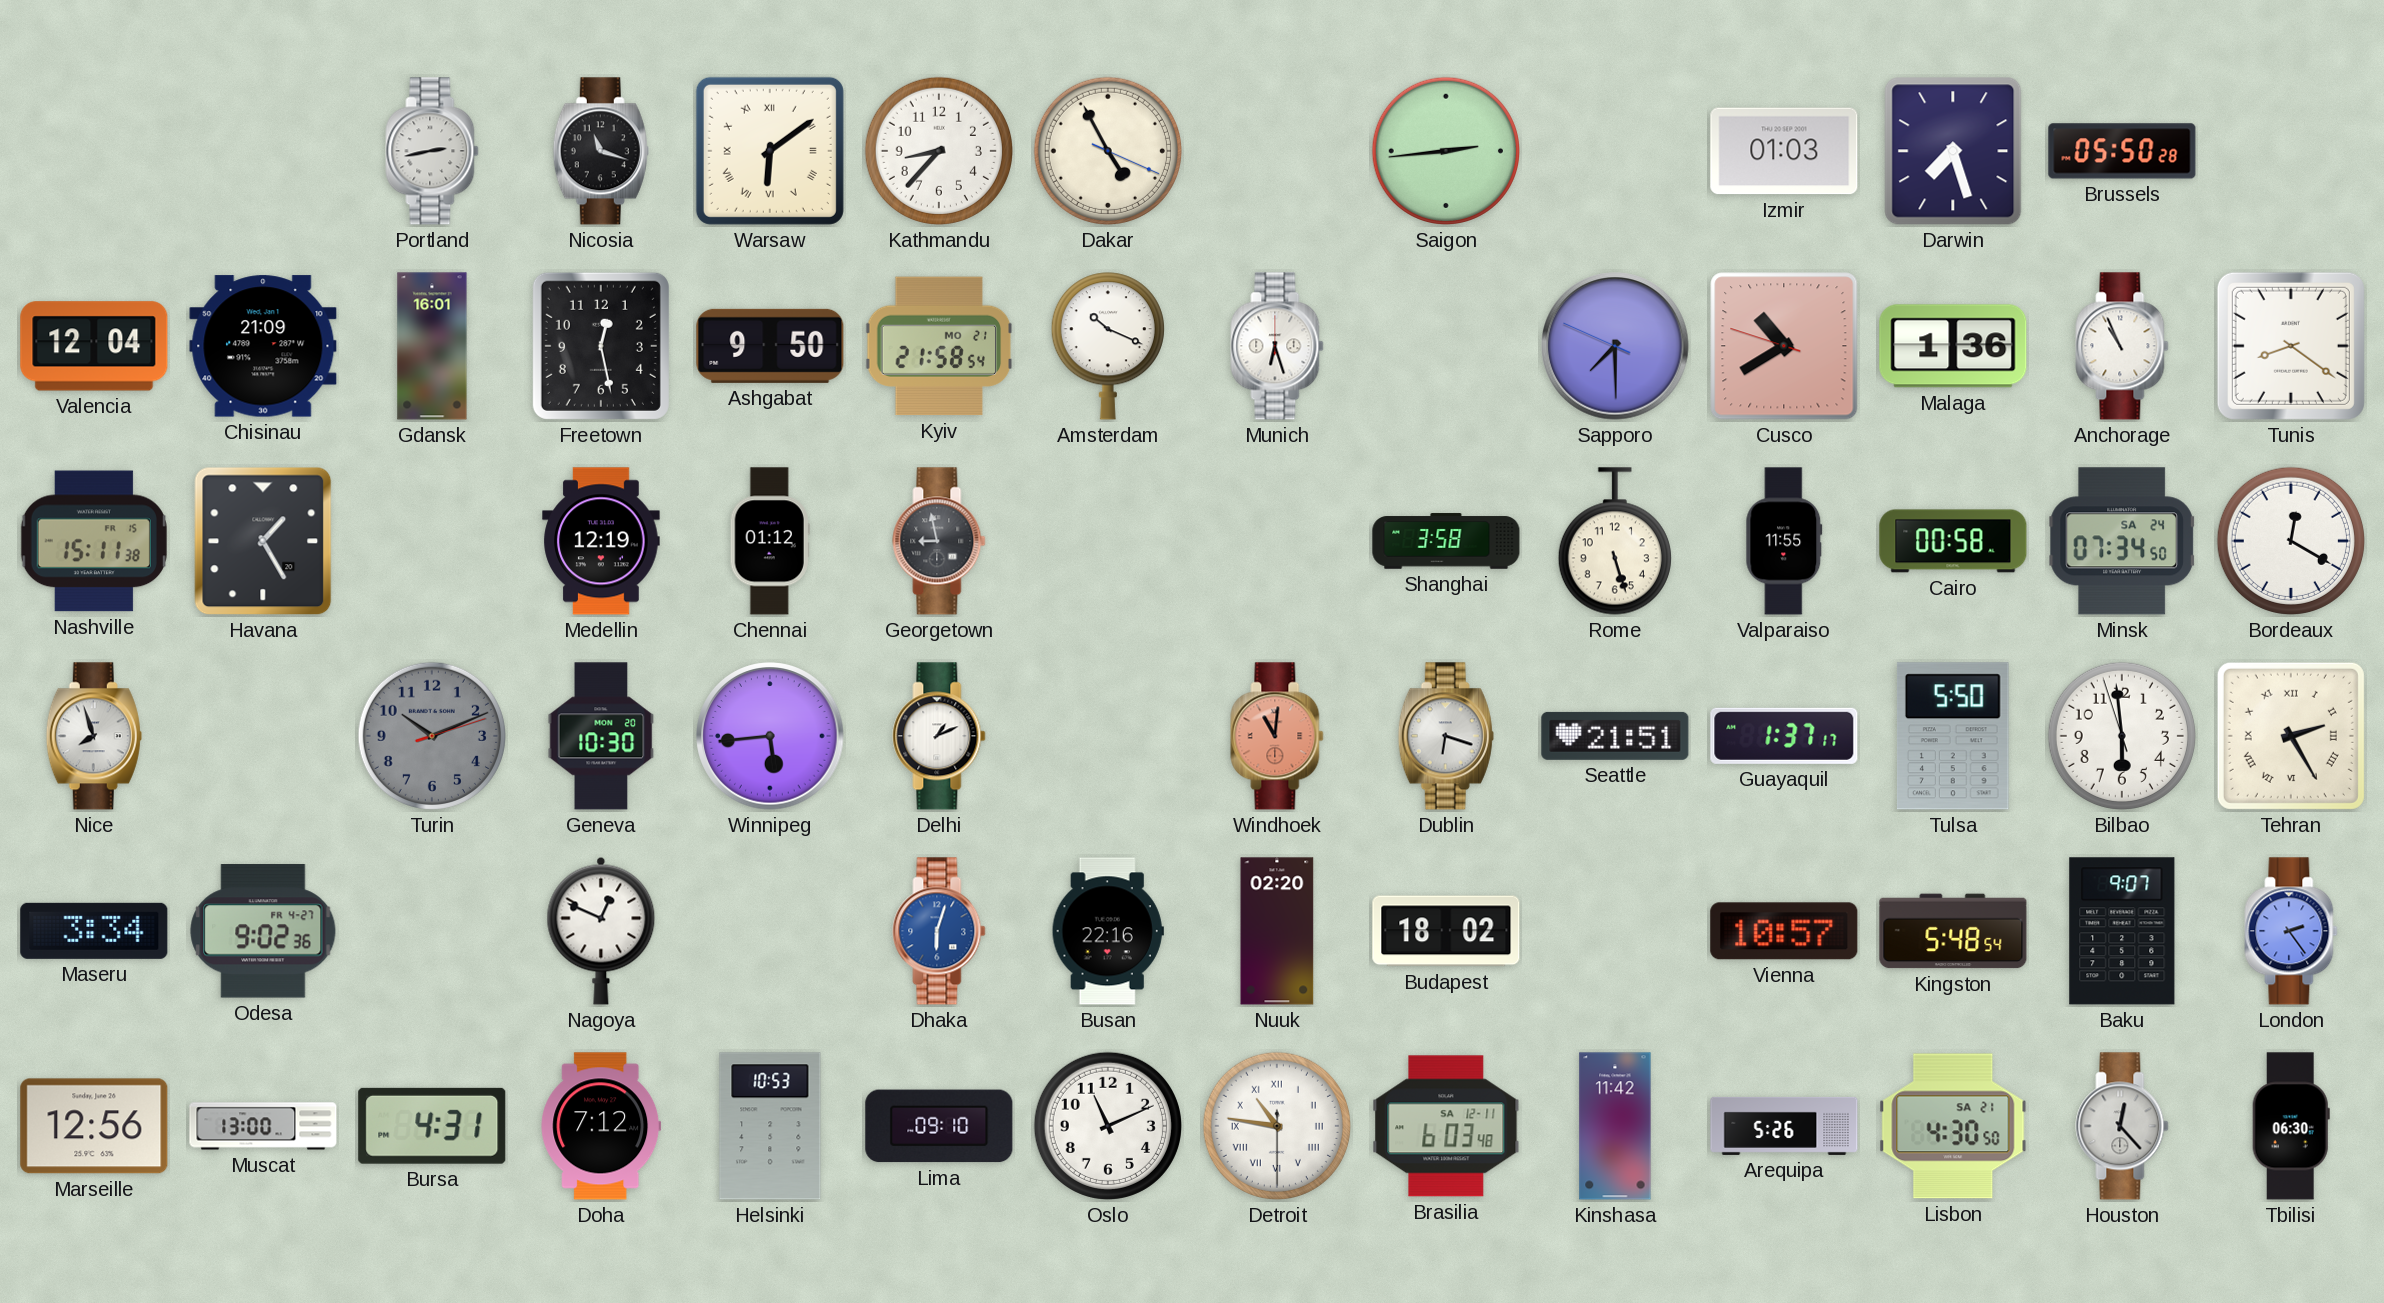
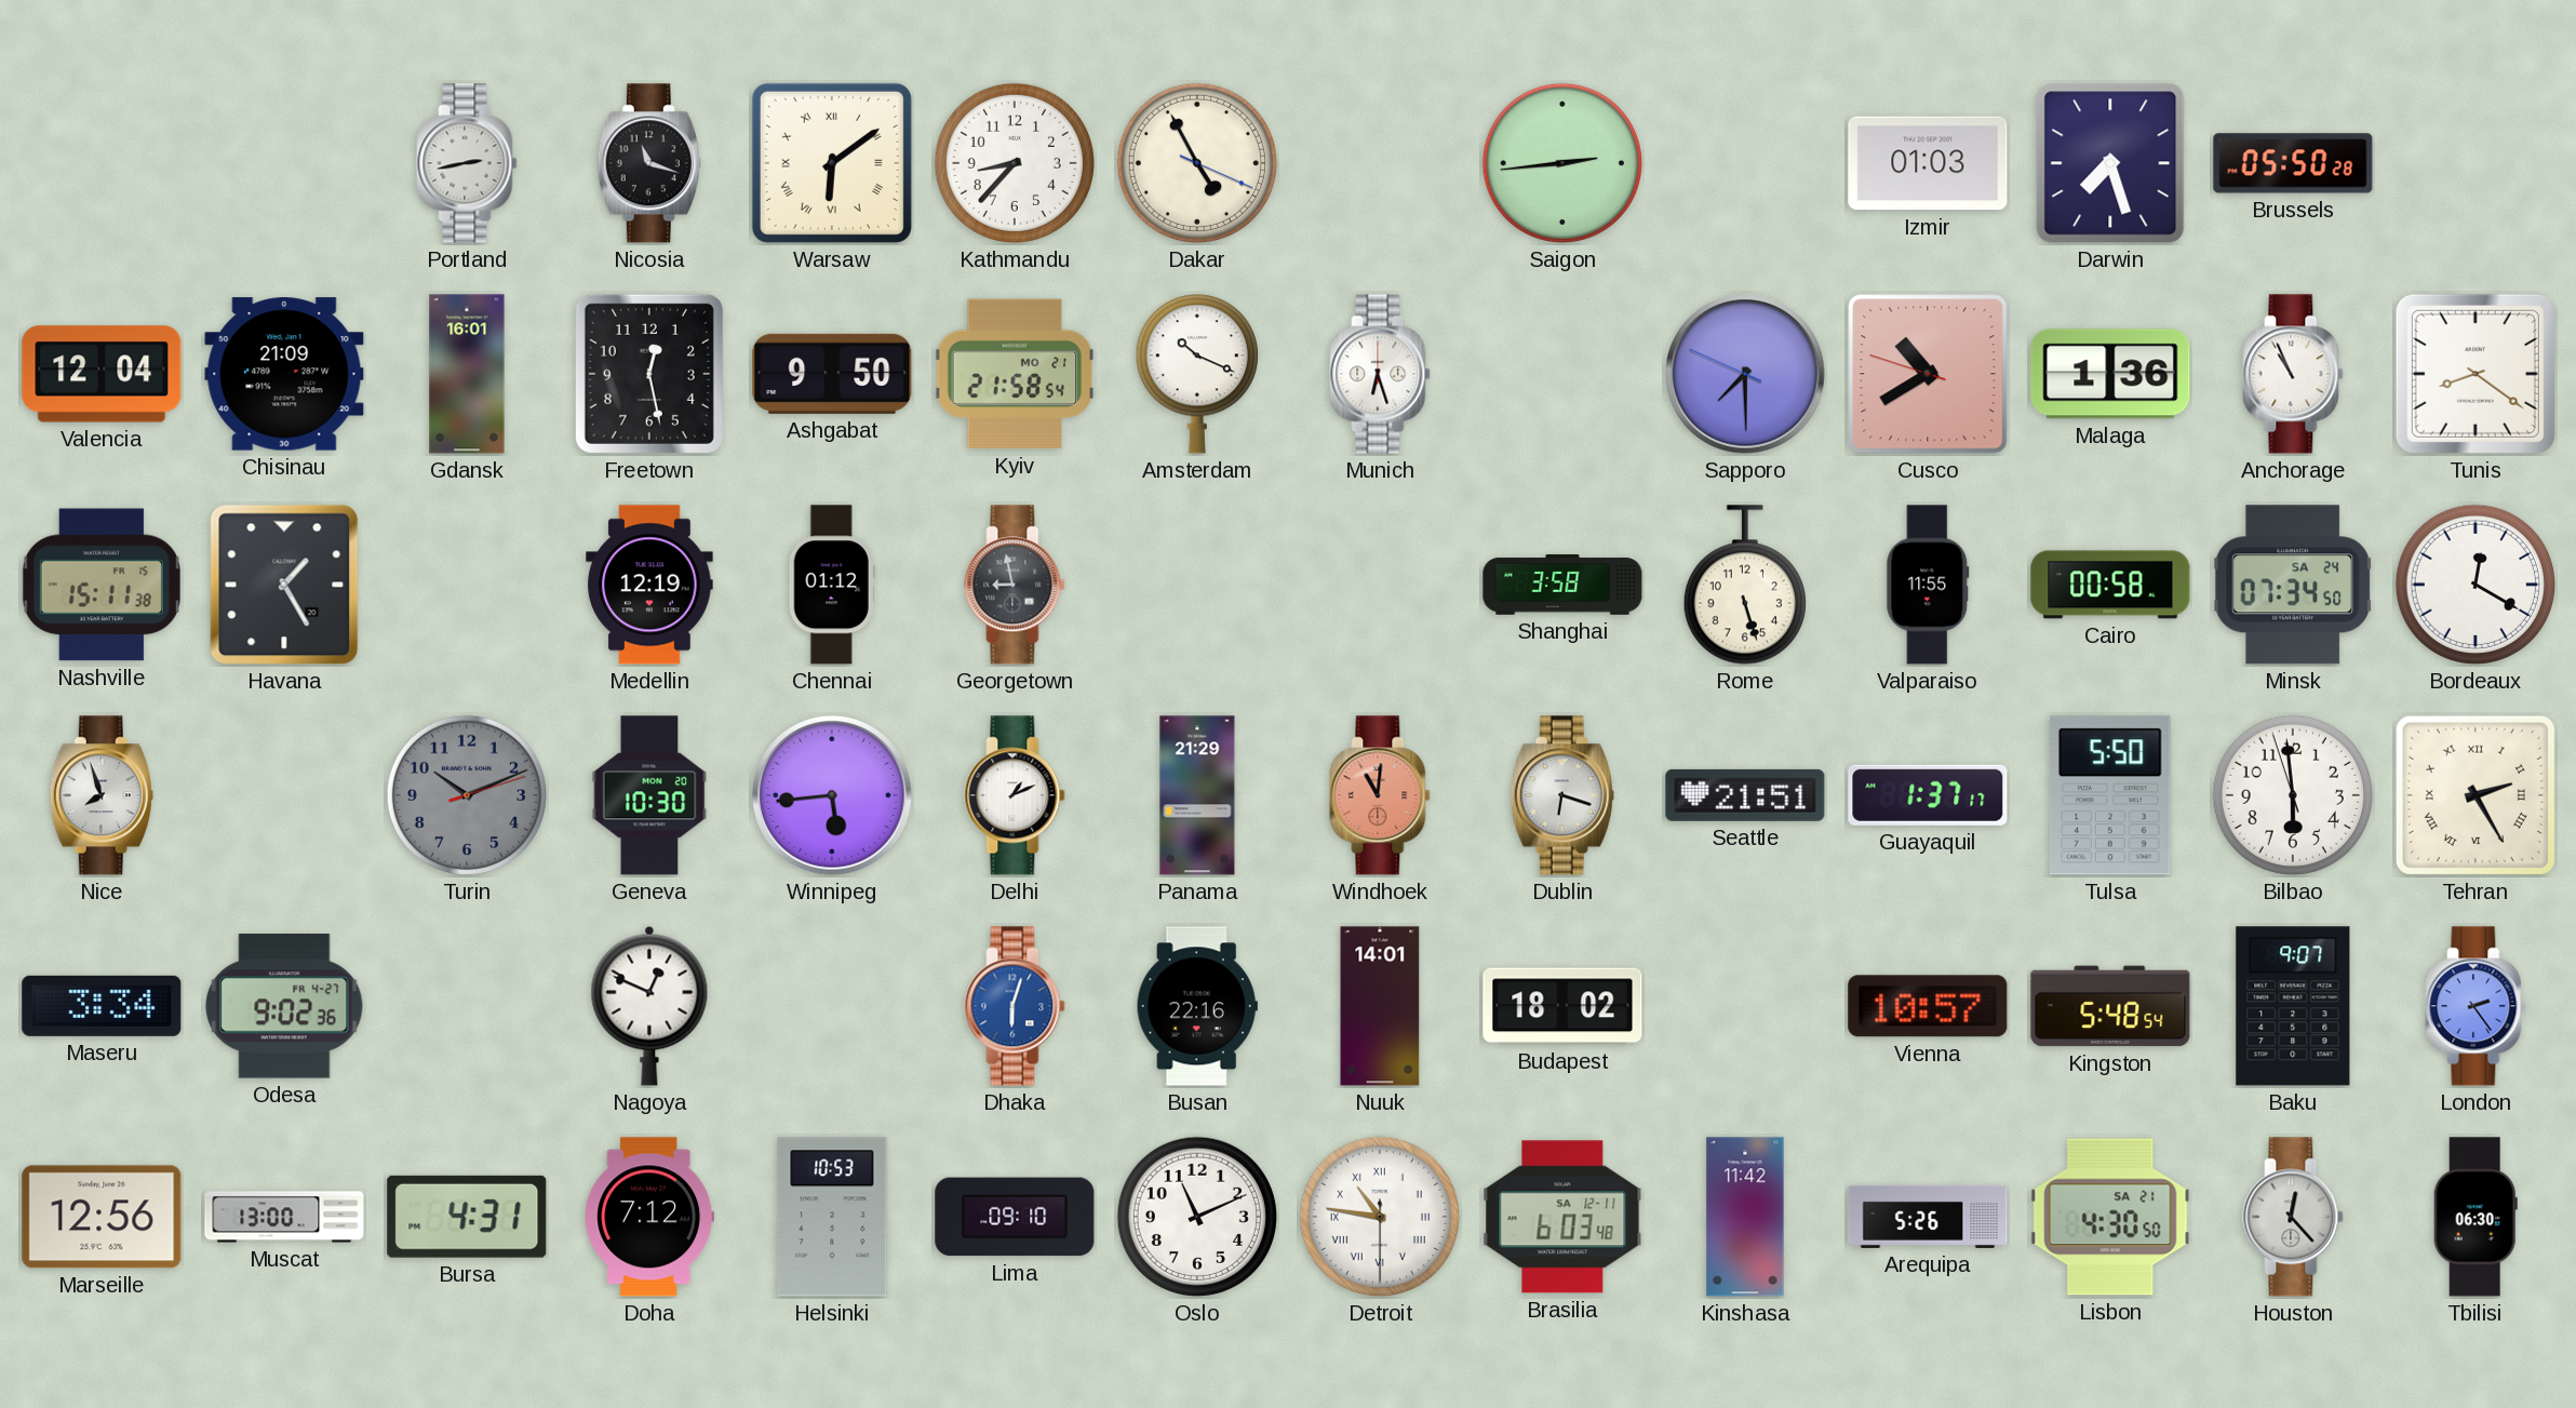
Panama: none -> 21:29
Nuuk: 02:20 -> 14:01
